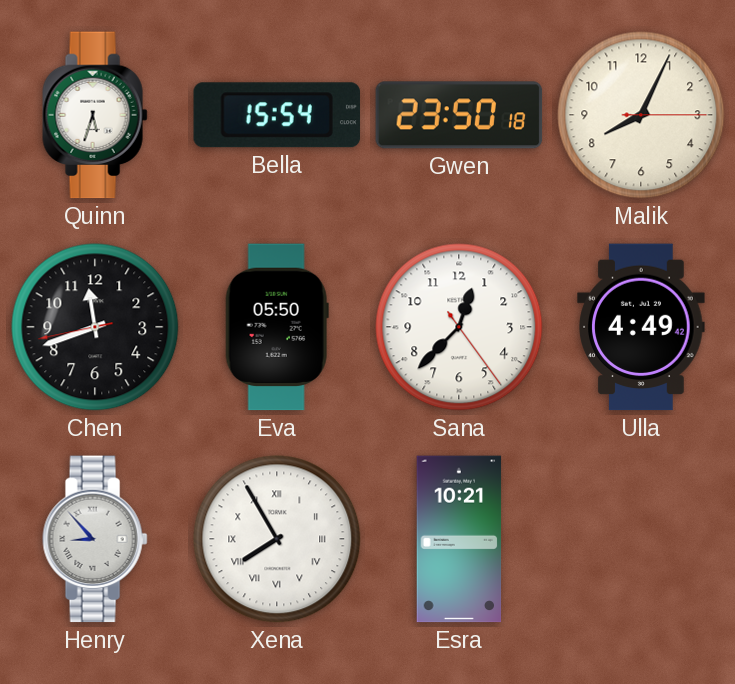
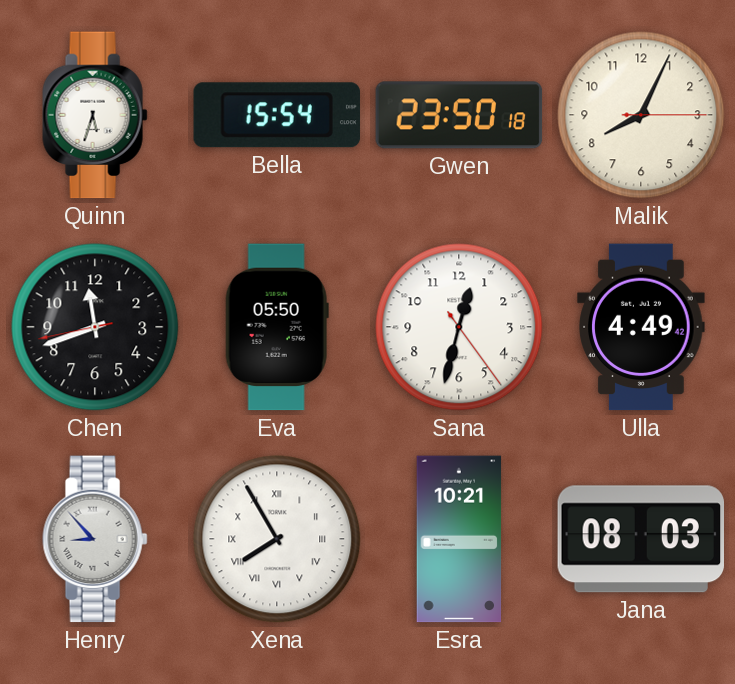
Sana: 12:37 -> 12:32
Jana: none -> 08:03
